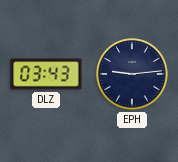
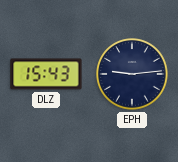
DLZ: 03:43 -> 15:43
